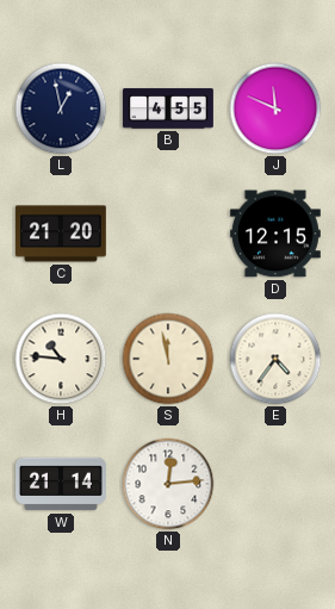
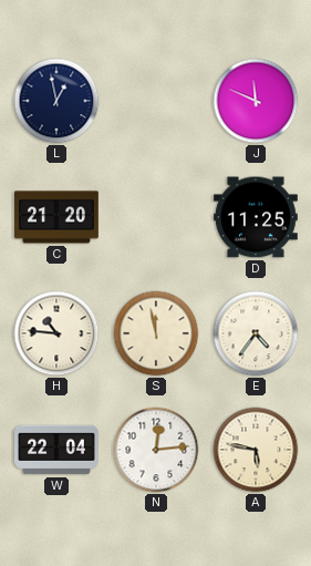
B: 4:55 -> none
D: 12:15 -> 11:25
W: 21:14 -> 22:04
A: none -> 5:47
